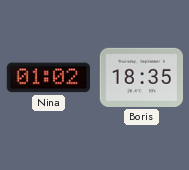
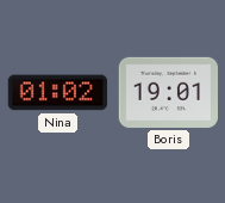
Boris: 18:35 -> 19:01
